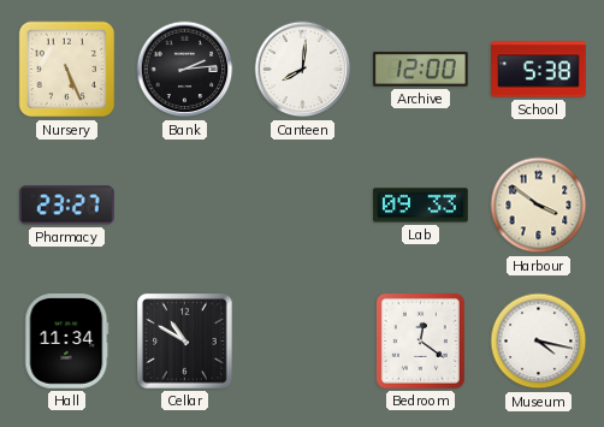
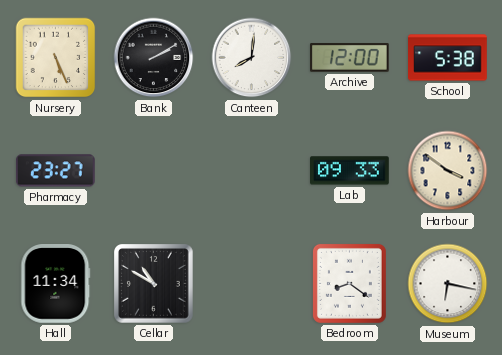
Bank: 2:14 -> 2:10
Bedroom: 12:21 -> 8:21
Museum: 4:17 -> 6:17
